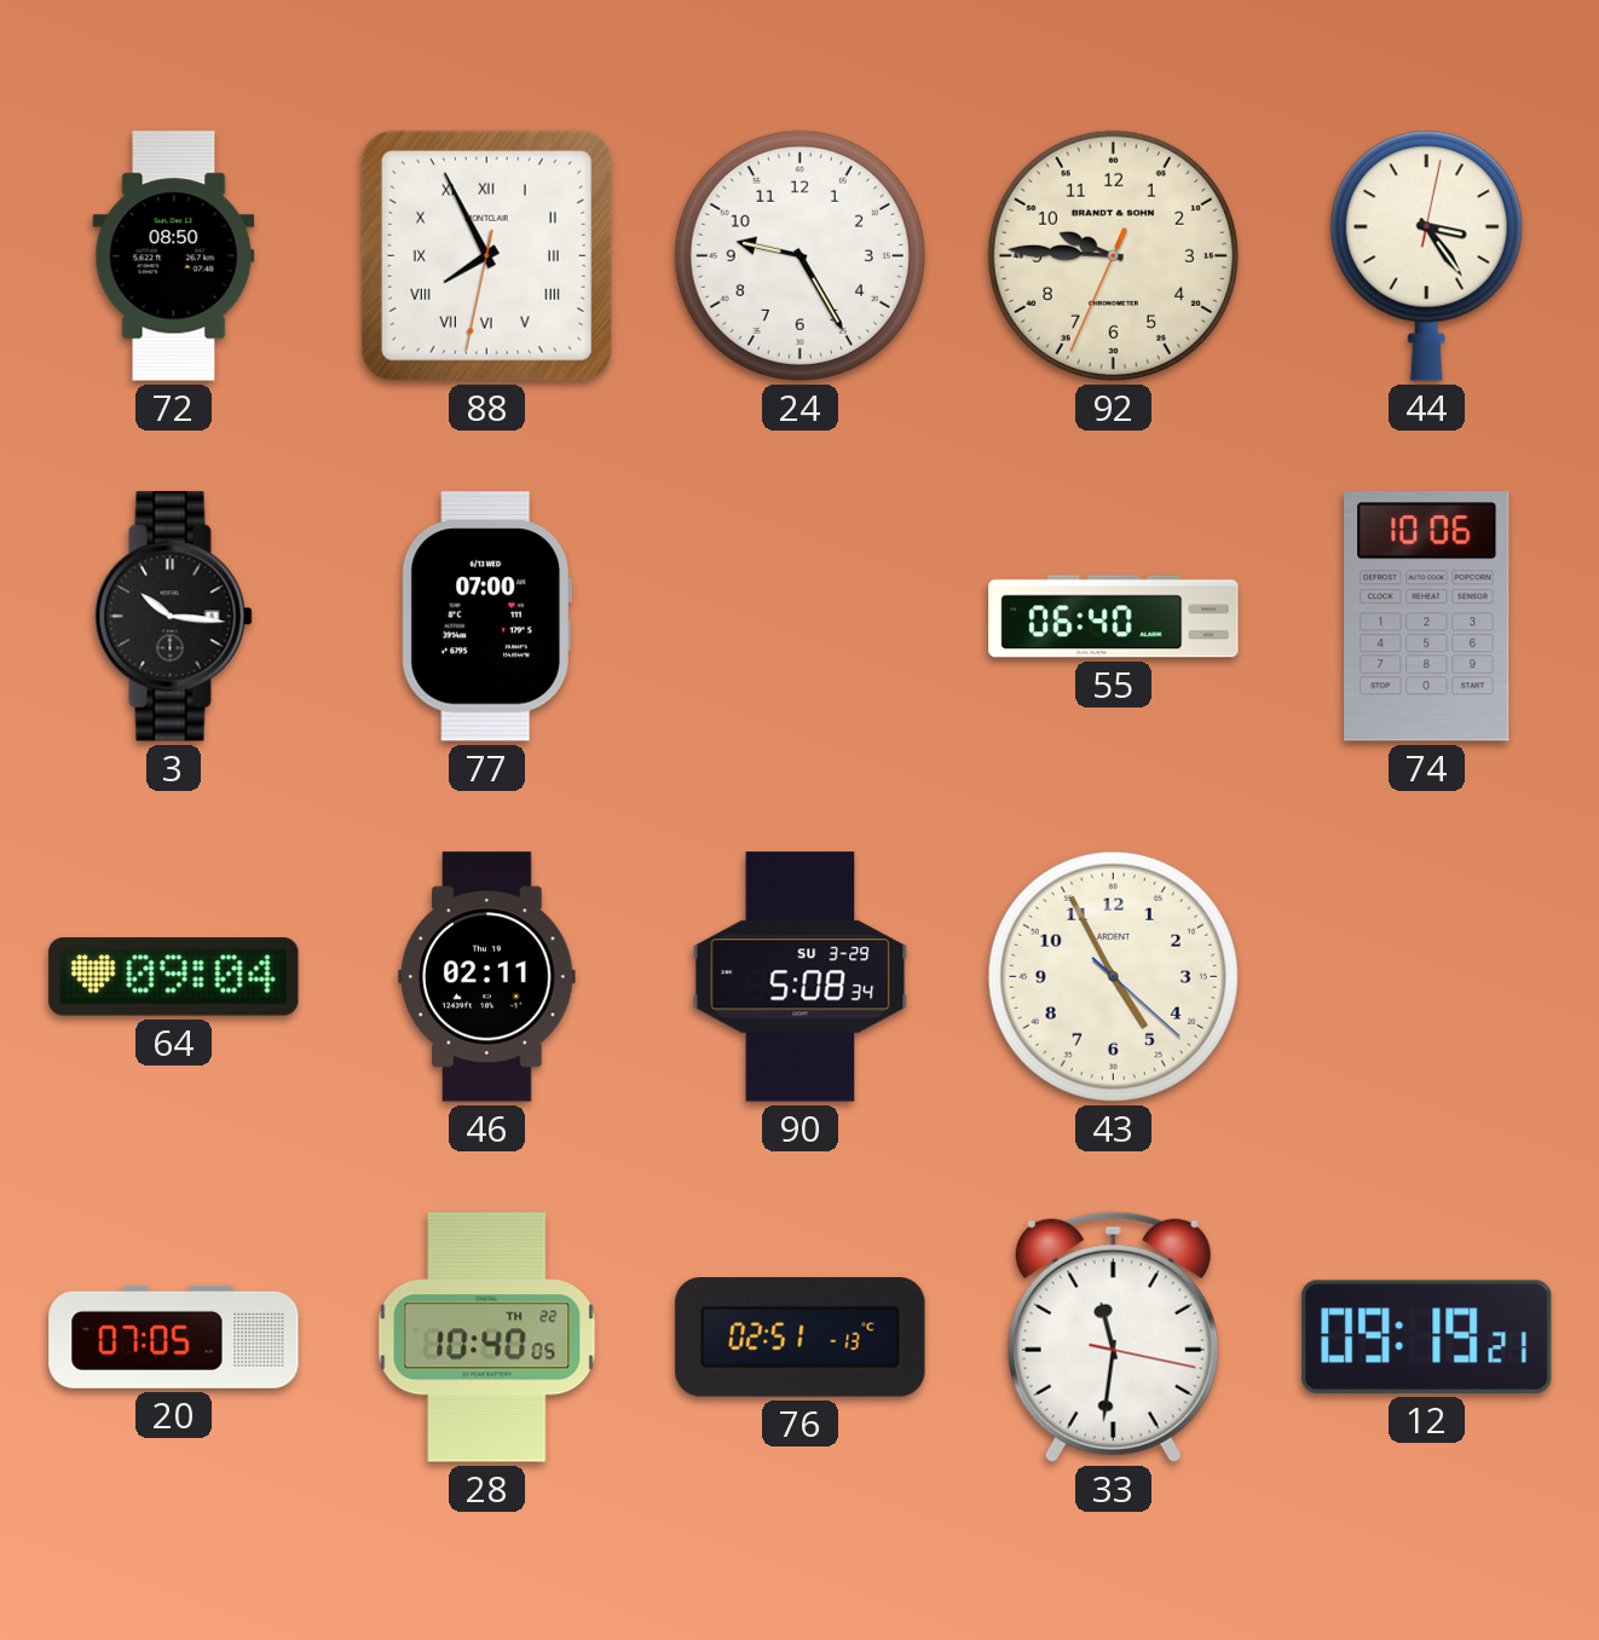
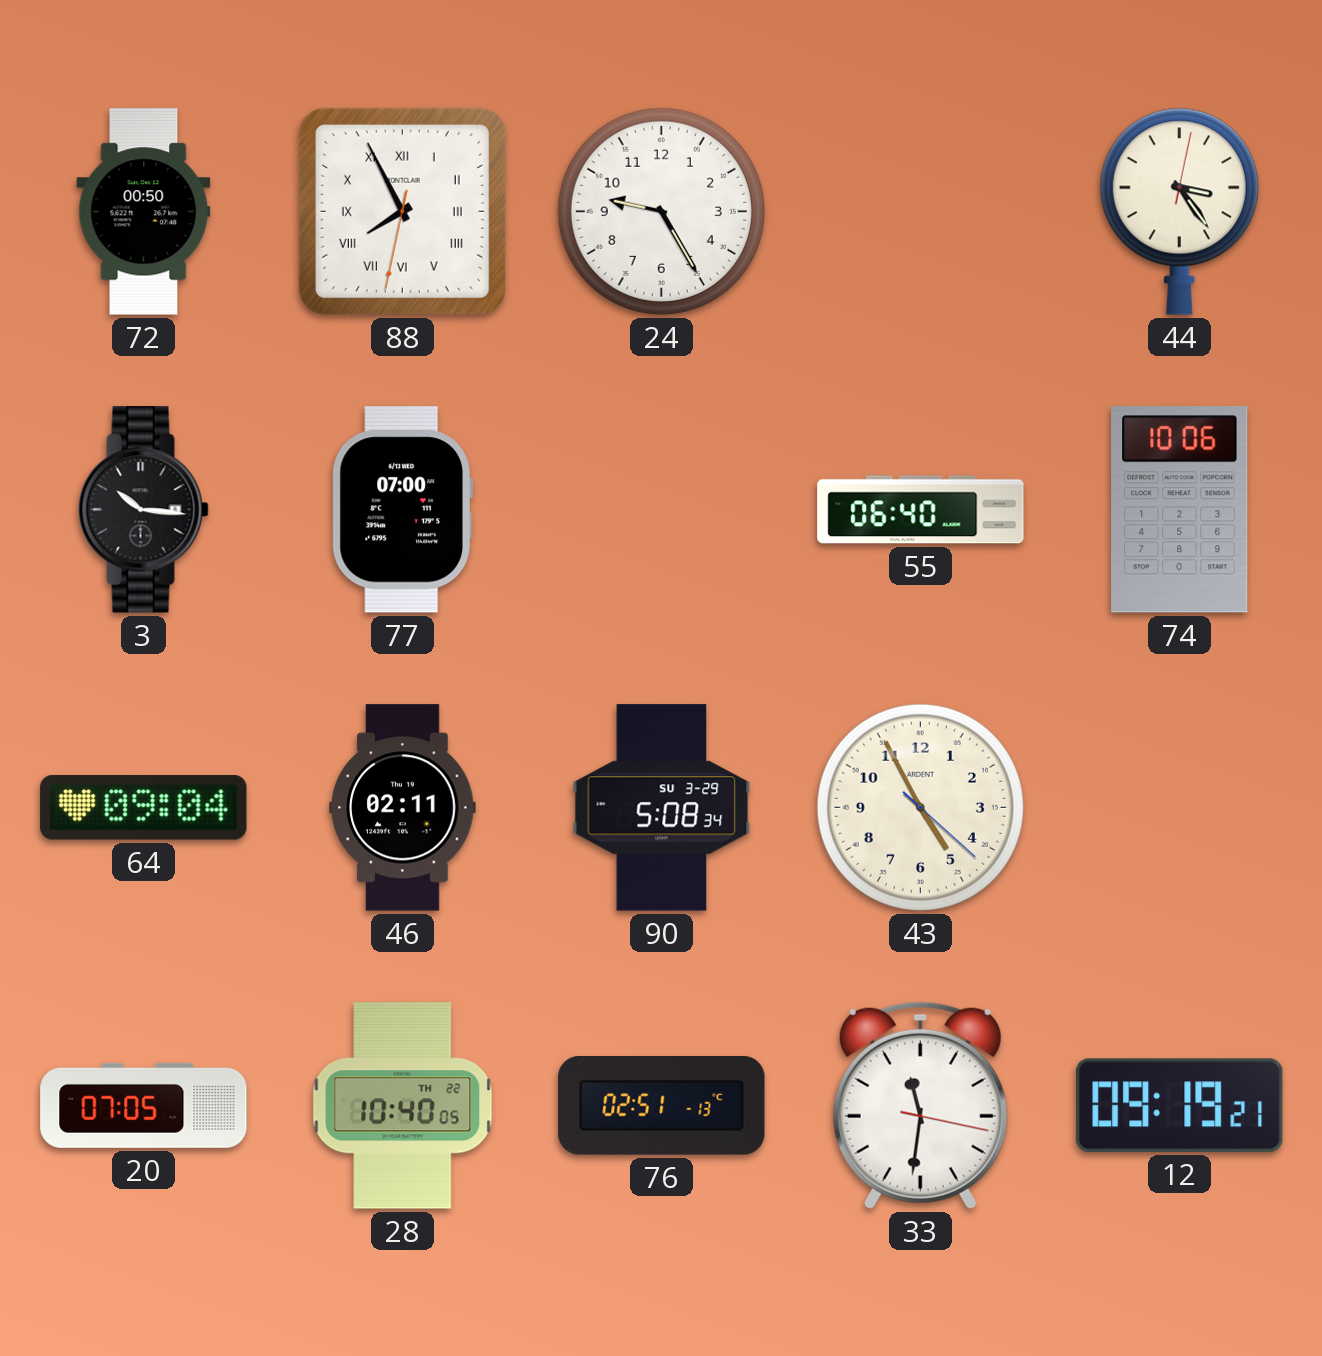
72: 08:50 -> 00:50
92: 9:45 -> none
